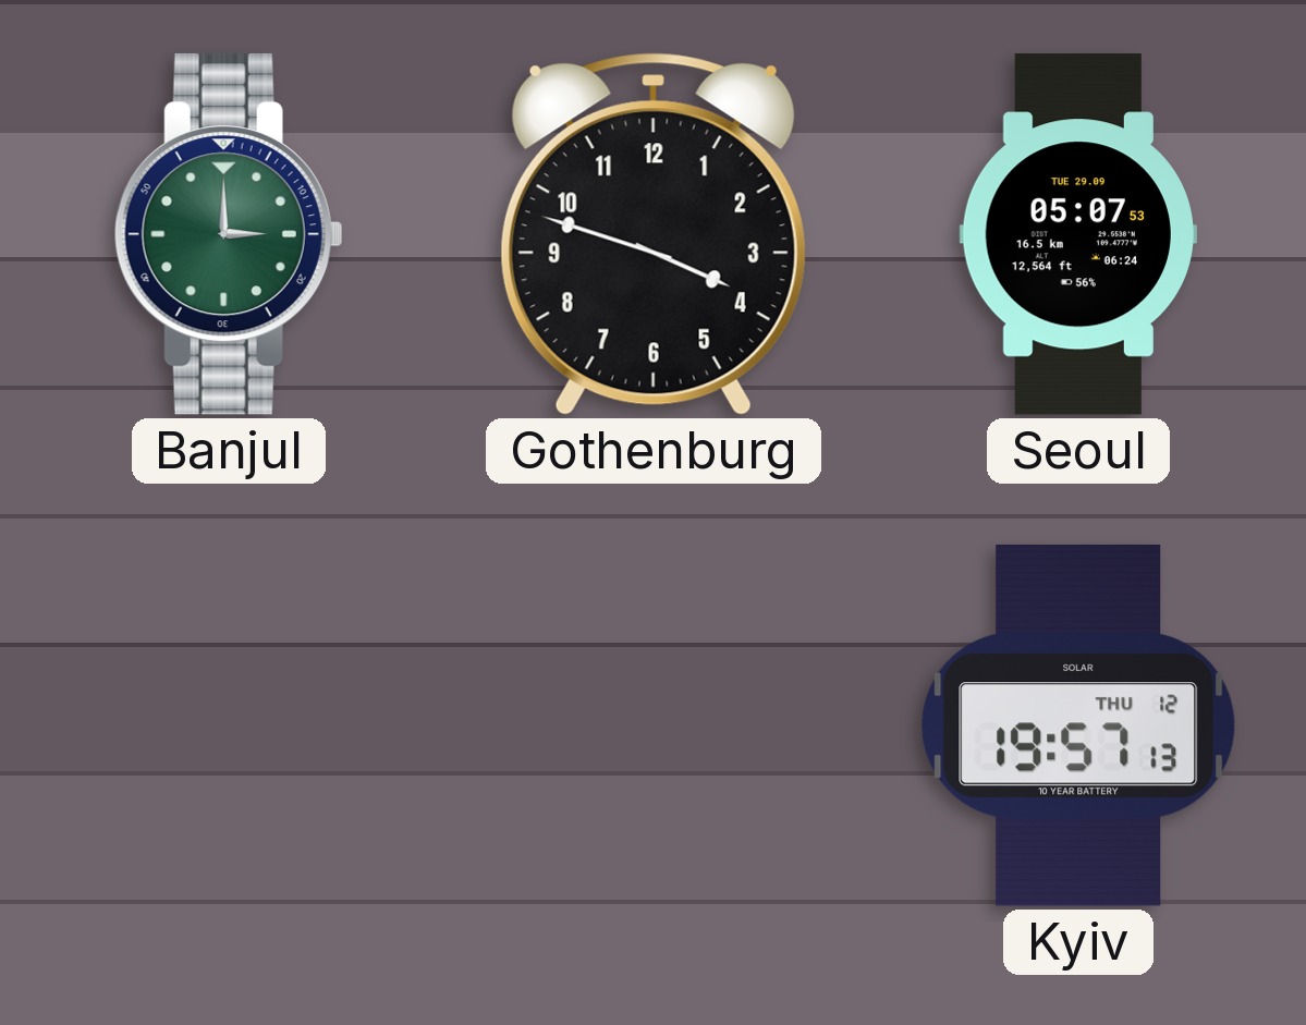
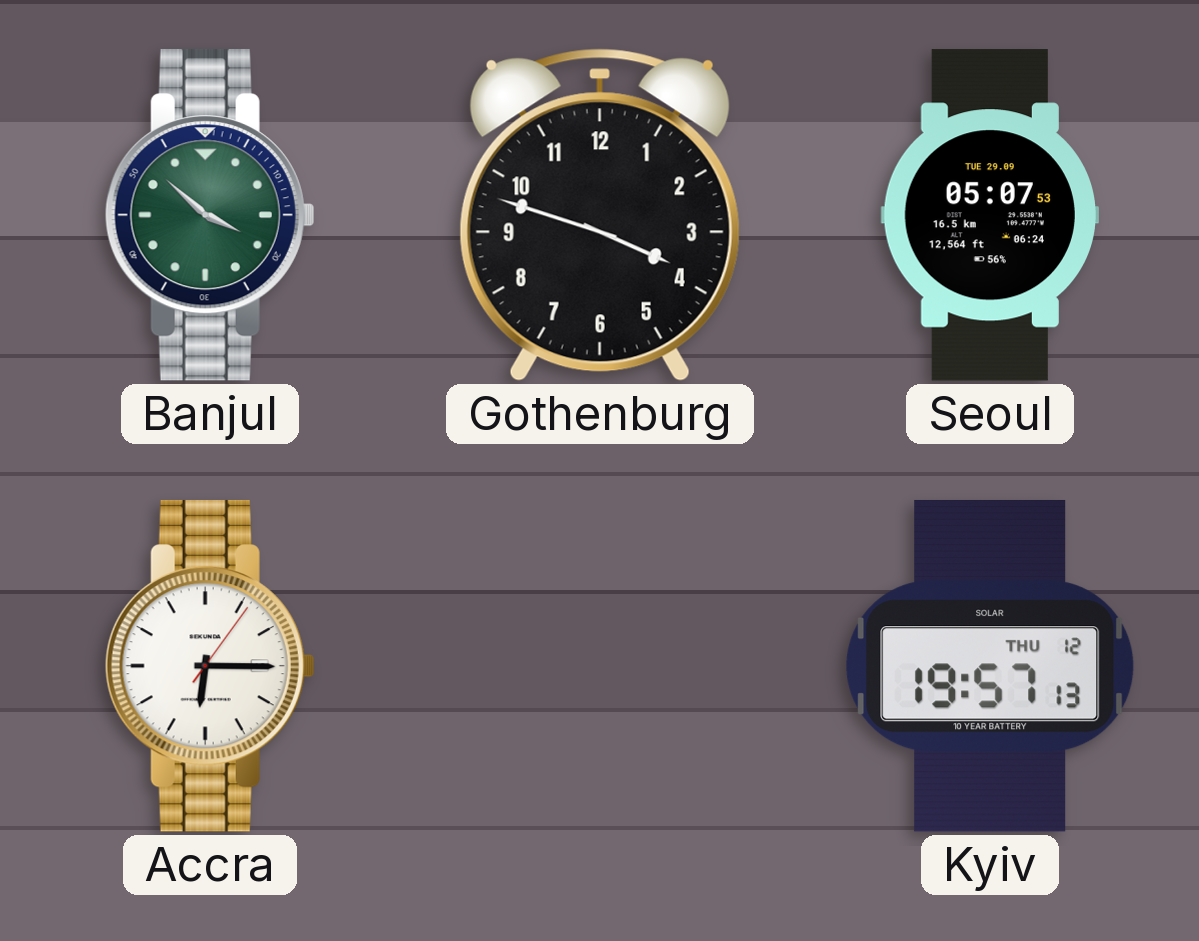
Banjul: 3:00 -> 3:52
Accra: none -> 6:15
